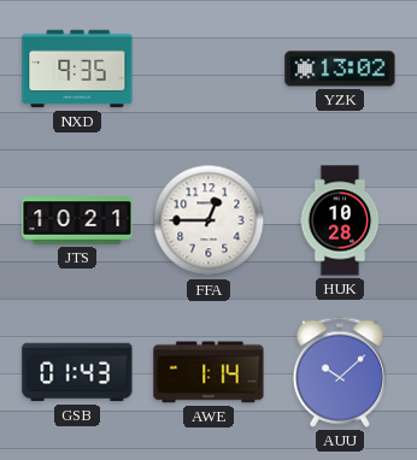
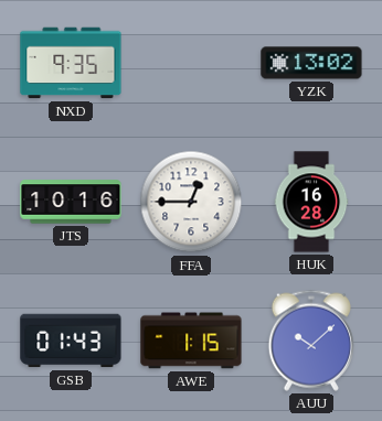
JTS: 10:21 -> 10:16
HUK: 10:28 -> 16:28
AWE: 1:14 -> 1:15
